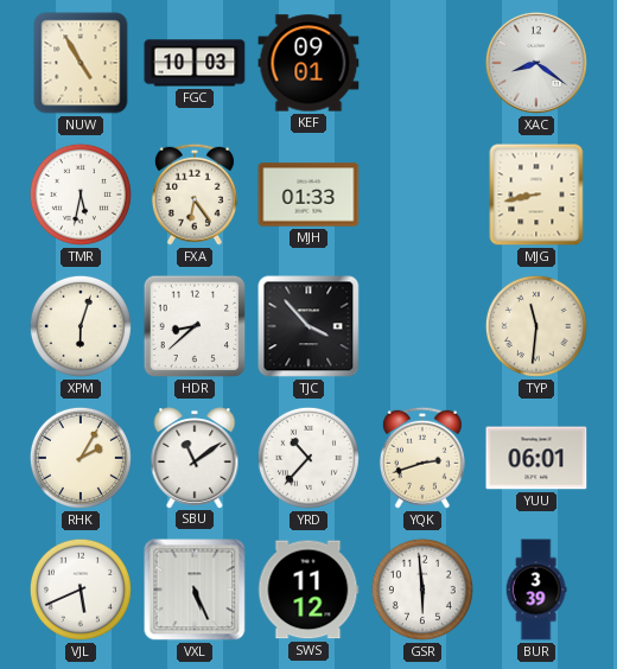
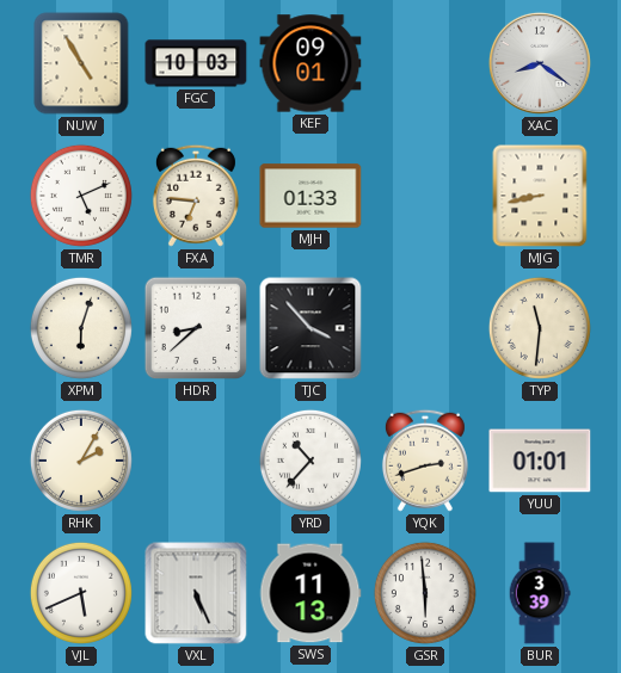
TMR: 5:32 -> 5:11
FXA: 6:24 -> 6:46
SBU: 11:09 -> none
YUU: 06:01 -> 01:01
SWS: 11:12 -> 11:13
